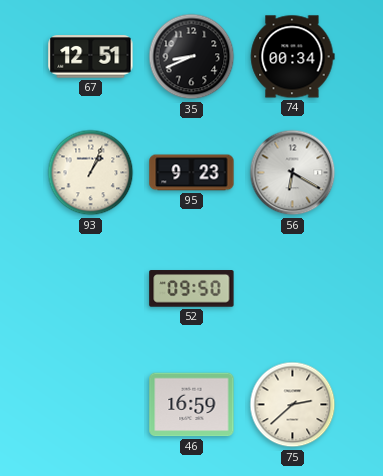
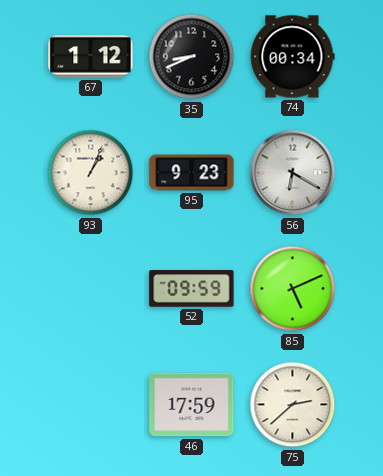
67: 12:51 -> 1:12
52: 09:50 -> 09:59
85: none -> 5:11
46: 16:59 -> 17:59
